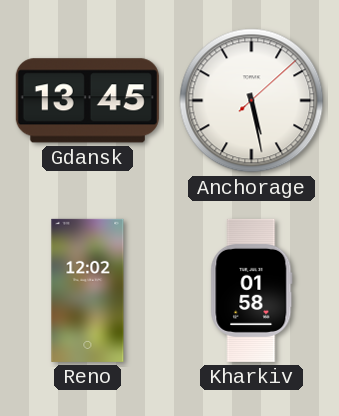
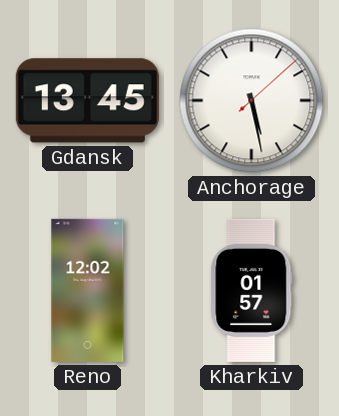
Kharkiv: 01:58 -> 01:57
